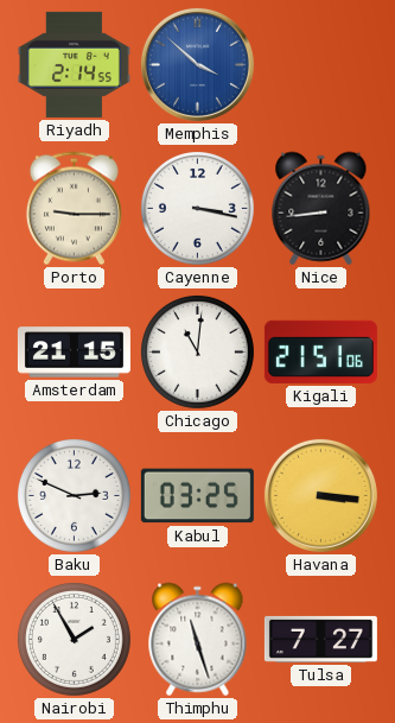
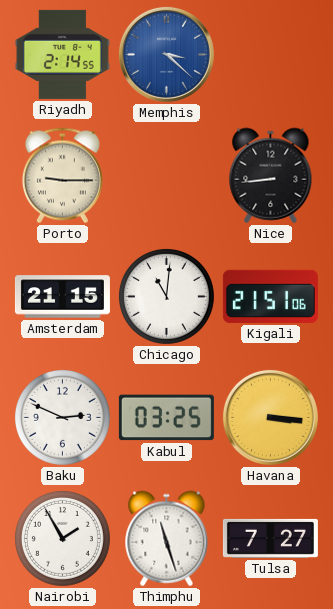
Memphis: 3:52 -> 3:22
Cayenne: 3:17 -> none
